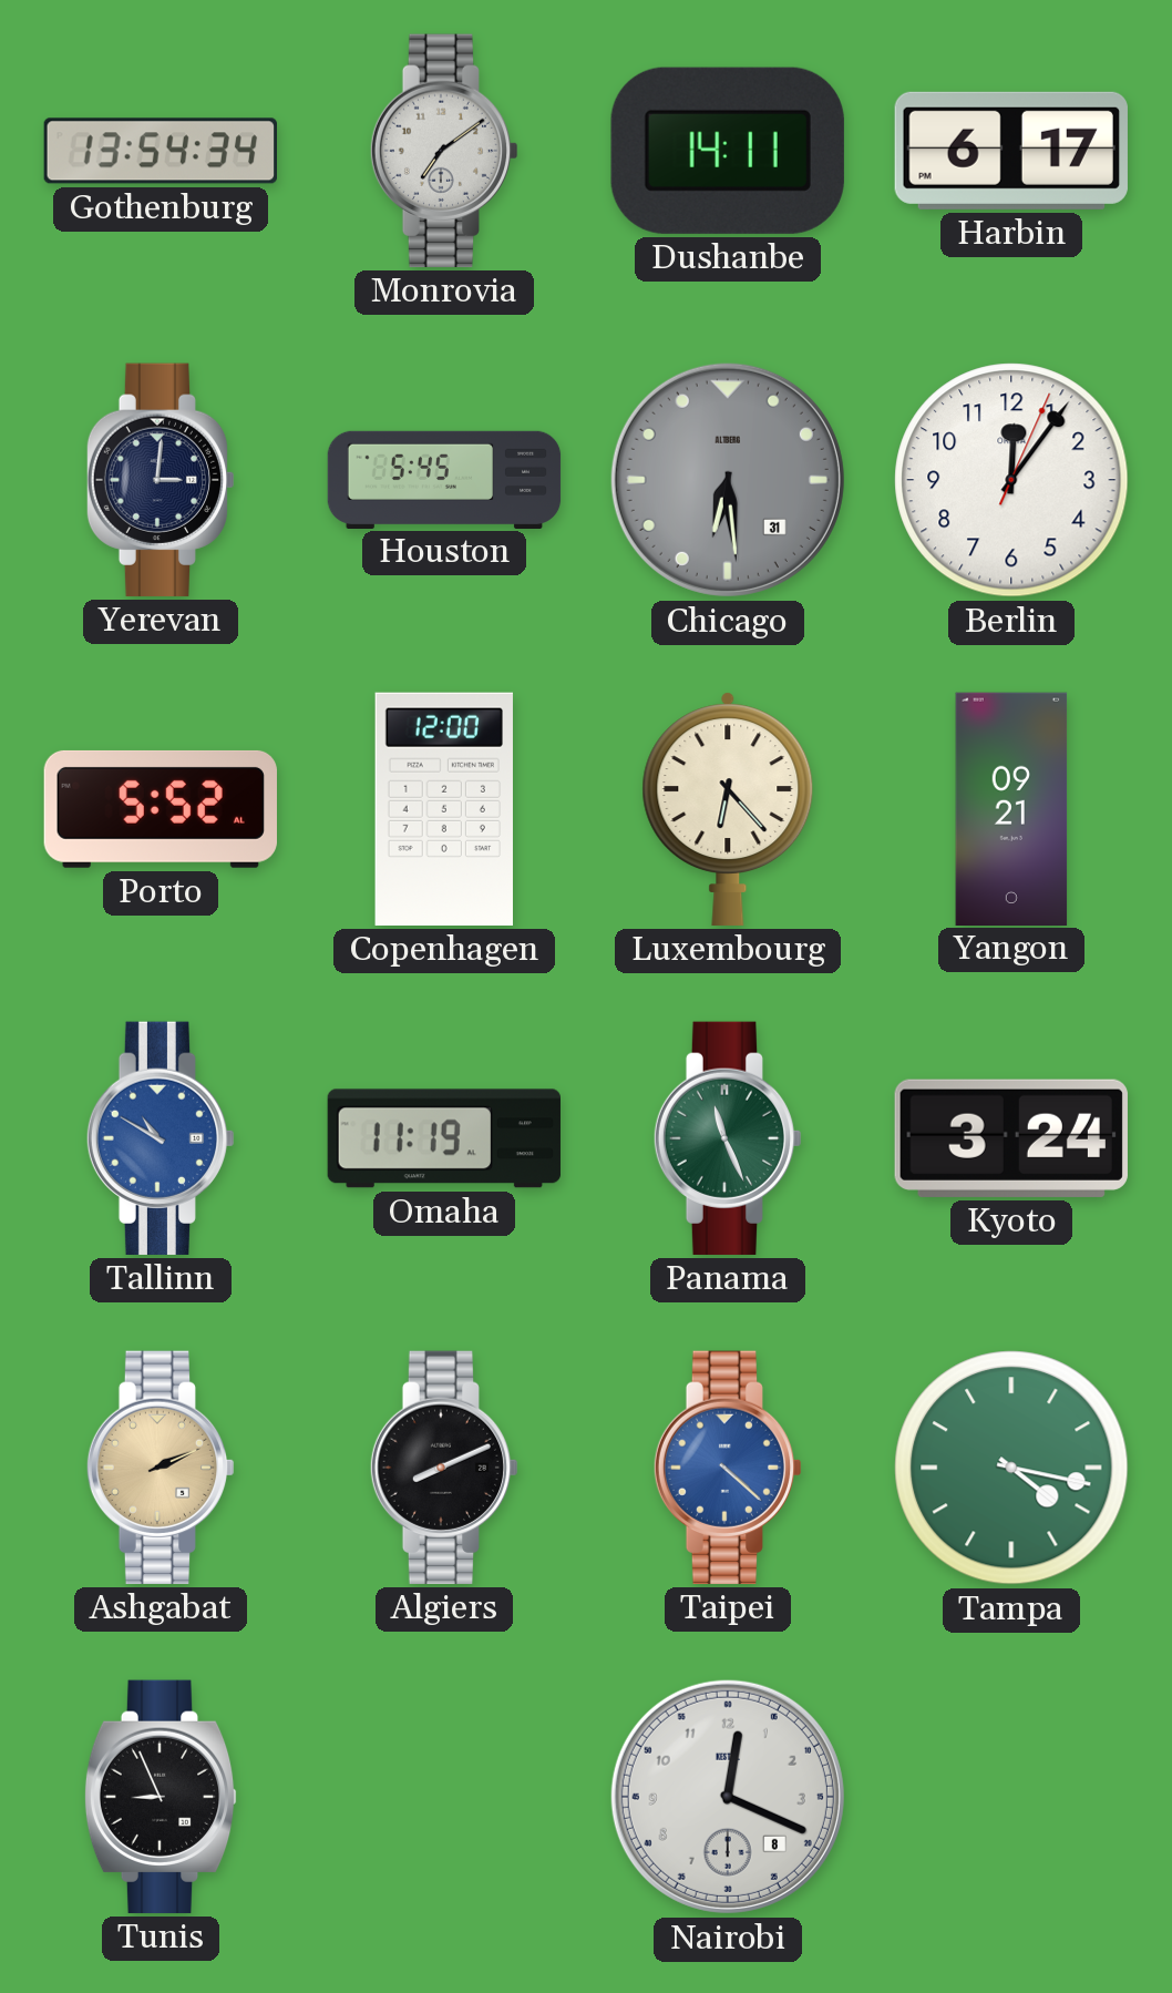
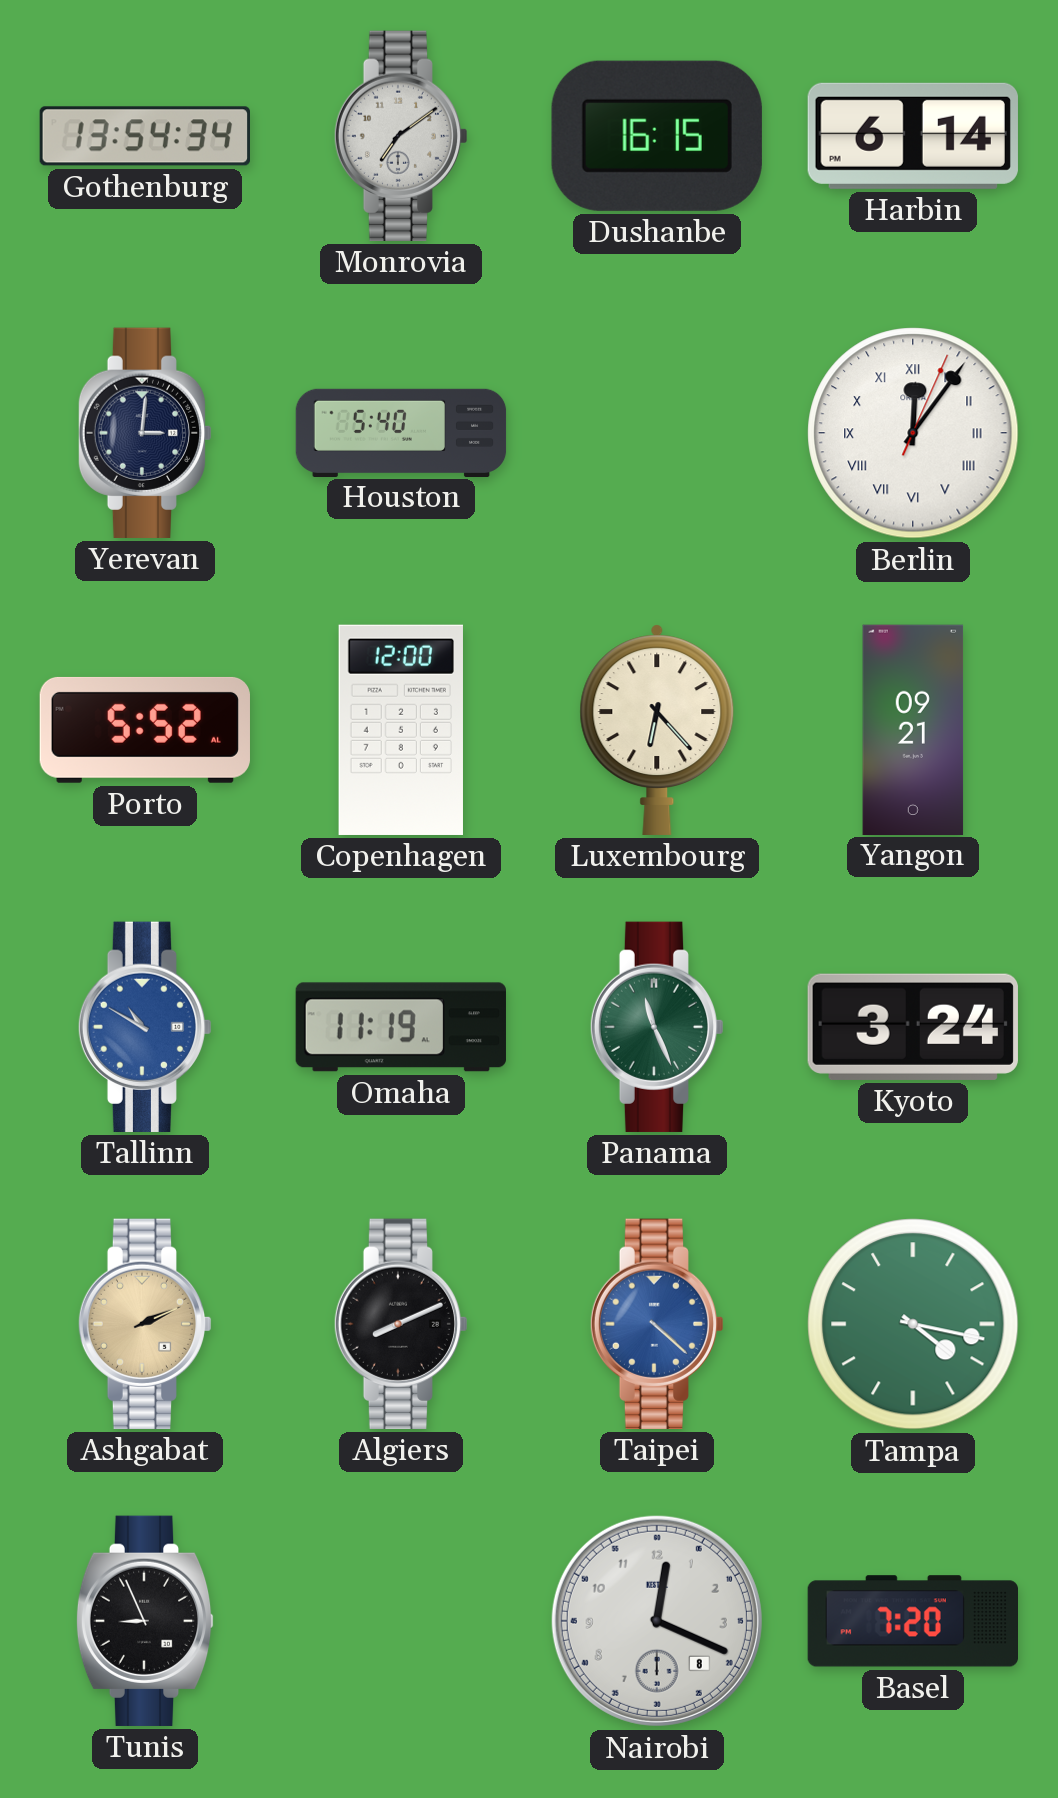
Dushanbe: 14:11 -> 16:15
Harbin: 6:17 -> 6:14
Houston: 5:45 -> 5:40
Chicago: 6:29 -> none
Berlin numerals: Arabic -> Roman
Basel: none -> 7:20
